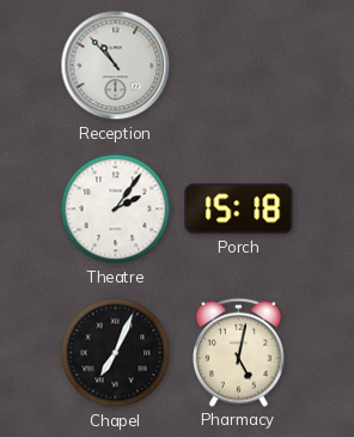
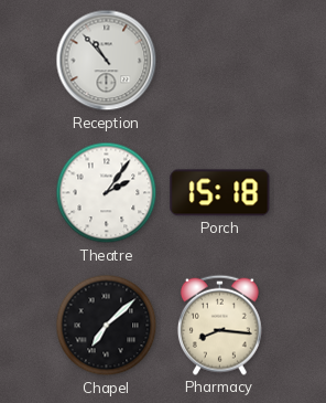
Chapel: 7:04 -> 7:08
Pharmacy: 5:02 -> 8:16
